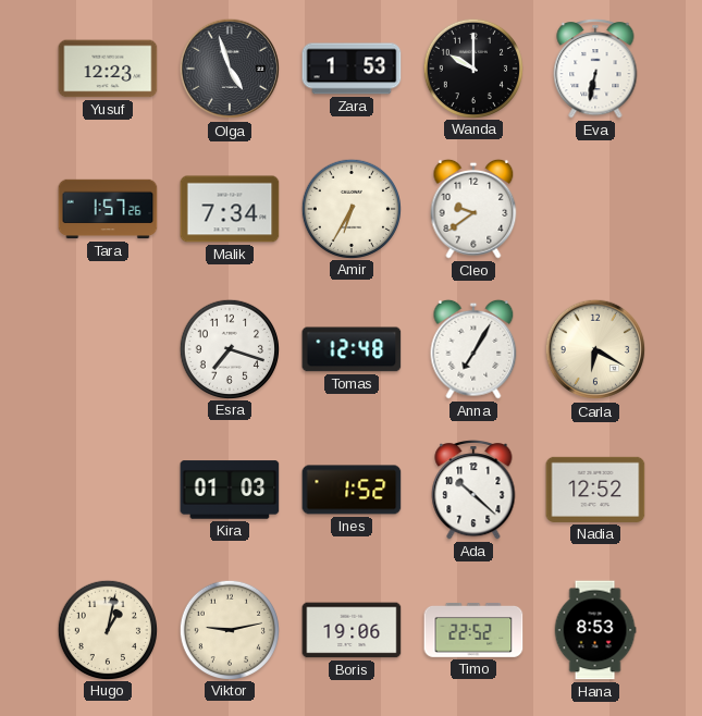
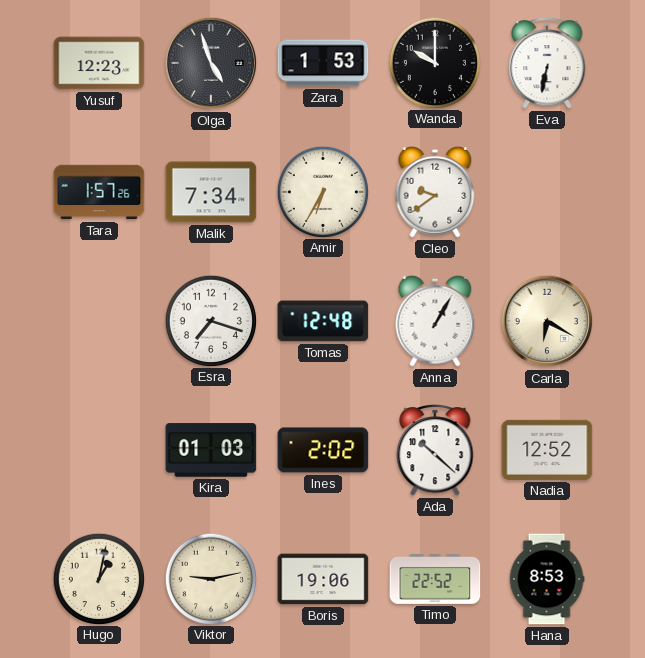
Anna: 7:05 -> 1:05
Ines: 1:52 -> 2:02
